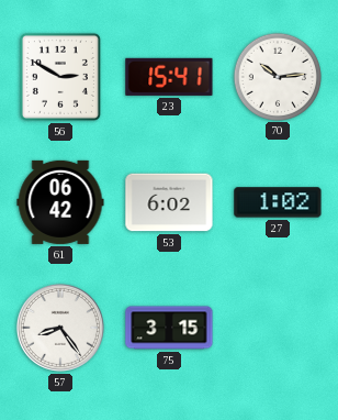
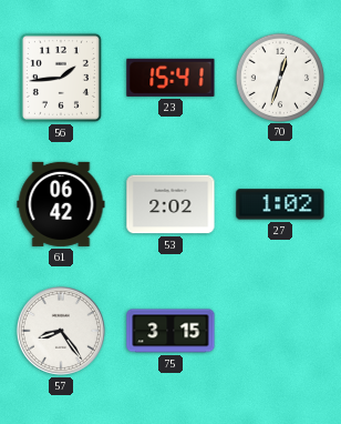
56: 2:50 -> 1:44
70: 10:14 -> 12:33
53: 6:02 -> 2:02
